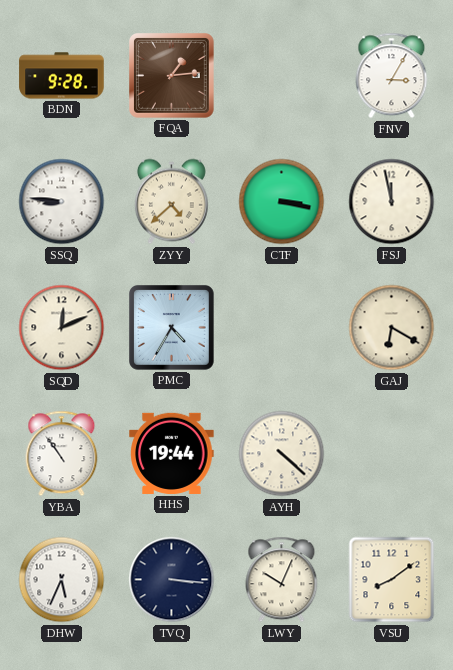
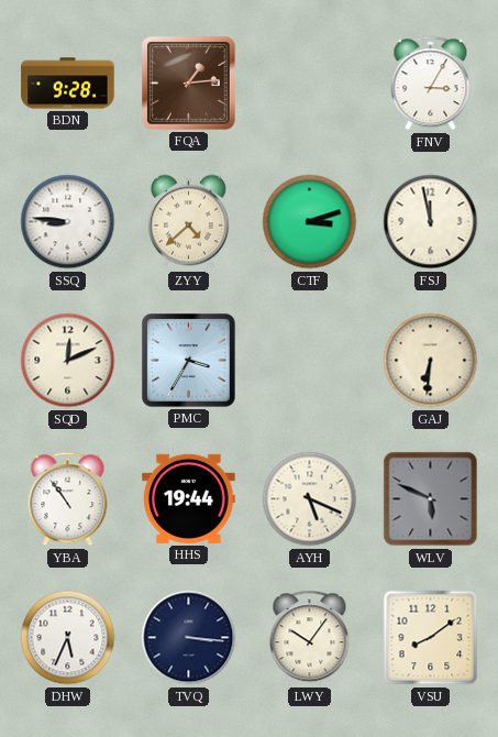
CTF: 3:17 -> 3:12
PMC: 4:35 -> 3:35
GAJ: 6:20 -> 6:31
AYH: 4:22 -> 5:19
WLV: none -> 5:49
LWY: 10:04 -> 10:06
